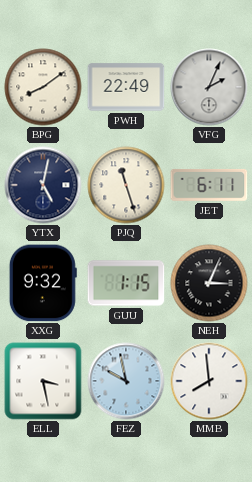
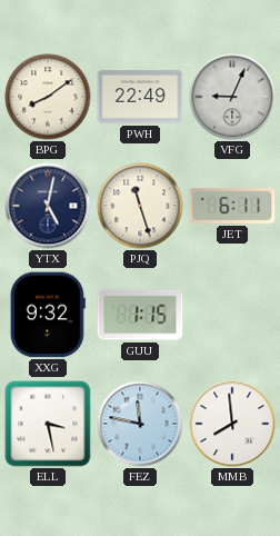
VFG: 2:04 -> 9:04
NEH: 3:04 -> none
FEZ: 9:58 -> 11:47
